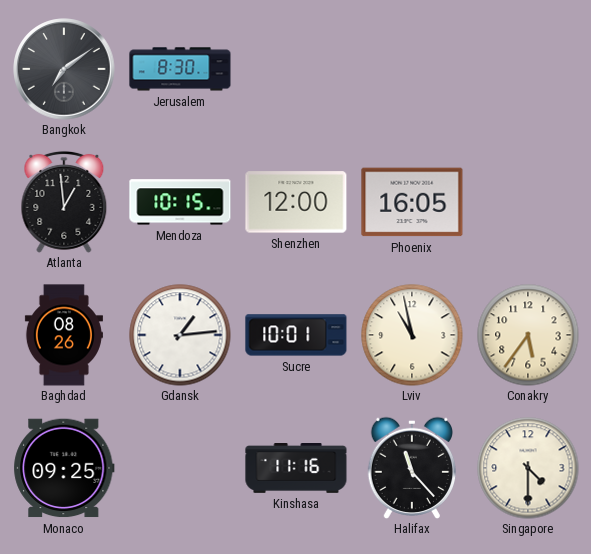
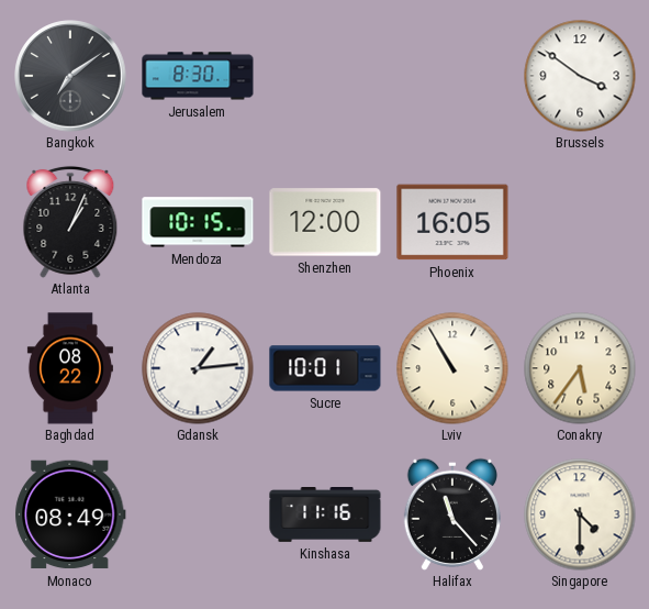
Brussels: none -> 3:51
Atlanta: 12:59 -> 1:04
Baghdad: 08:26 -> 08:22
Lviv: 10:58 -> 10:55
Monaco: 09:25 -> 08:49
